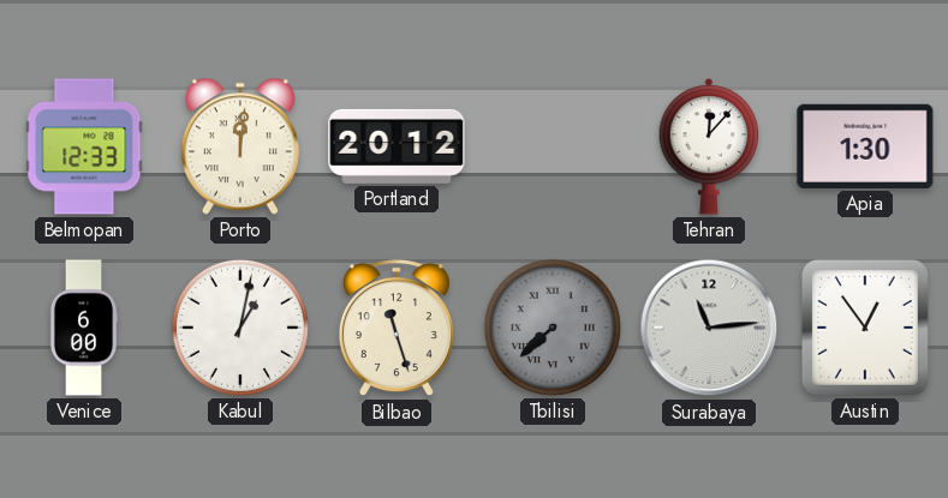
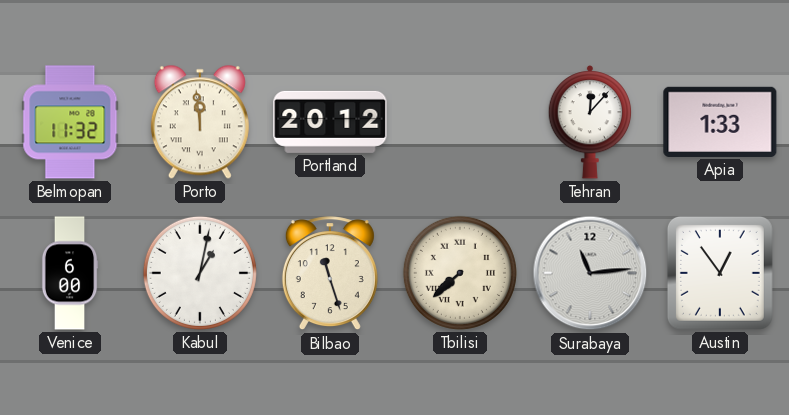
Belmopan: 12:33 -> 11:32
Porto: 12:01 -> 11:59
Apia: 1:30 -> 1:33
Tbilisi dial: grey -> cream
